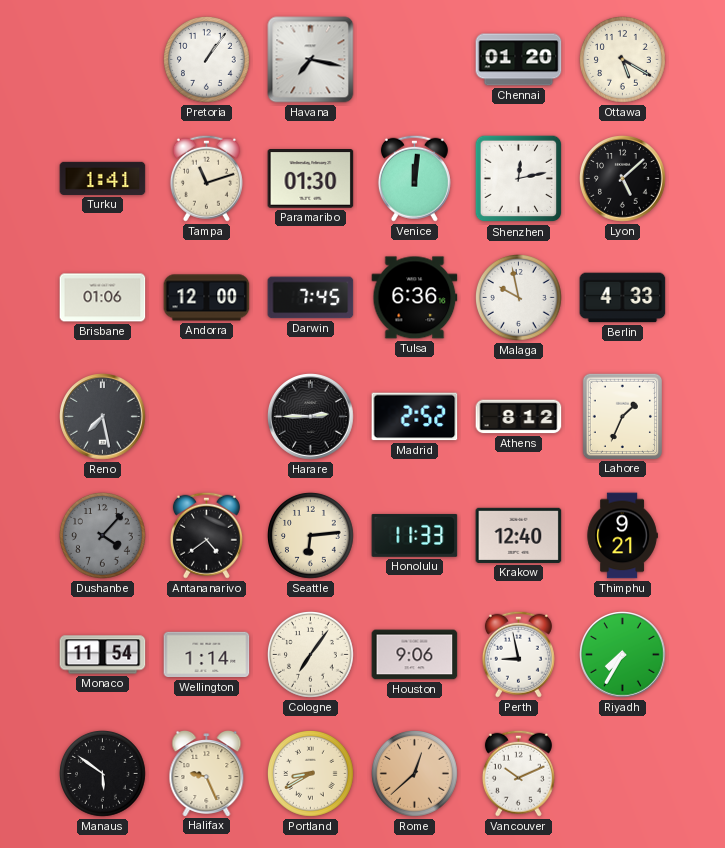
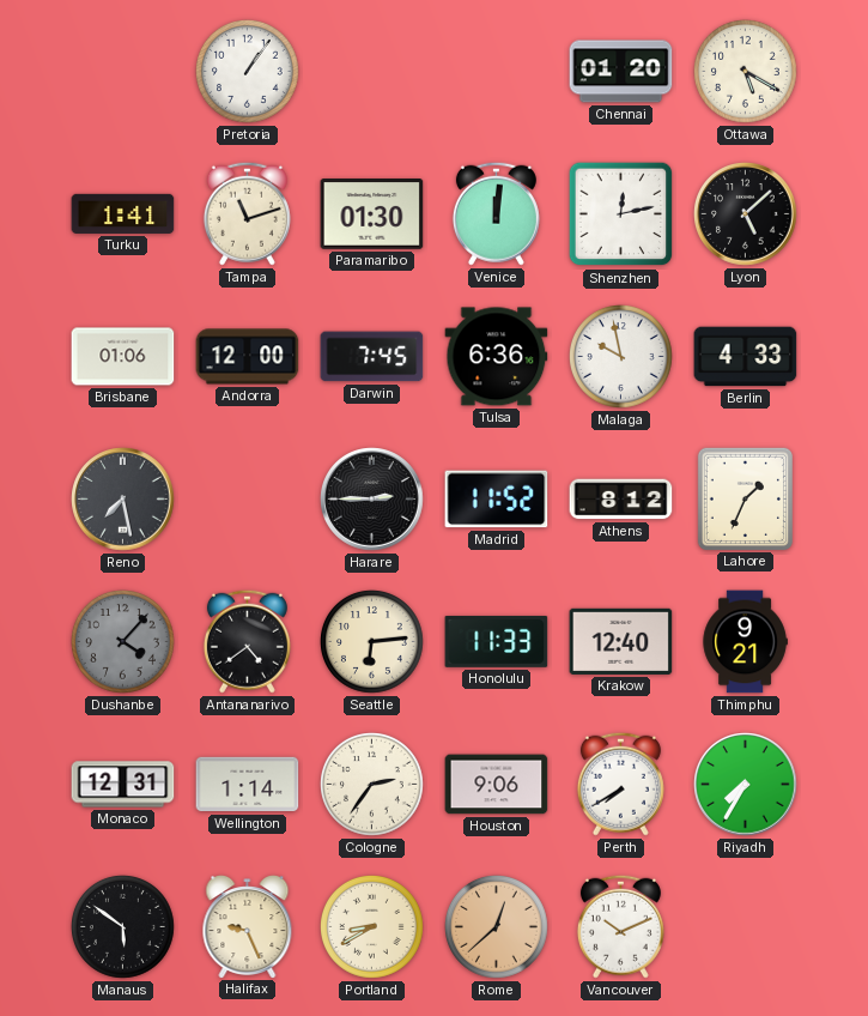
Havana: 7:17 -> none
Madrid: 2:52 -> 11:52
Monaco: 11:54 -> 12:31
Cologne: 7:06 -> 2:36
Perth: 8:58 -> 7:40
